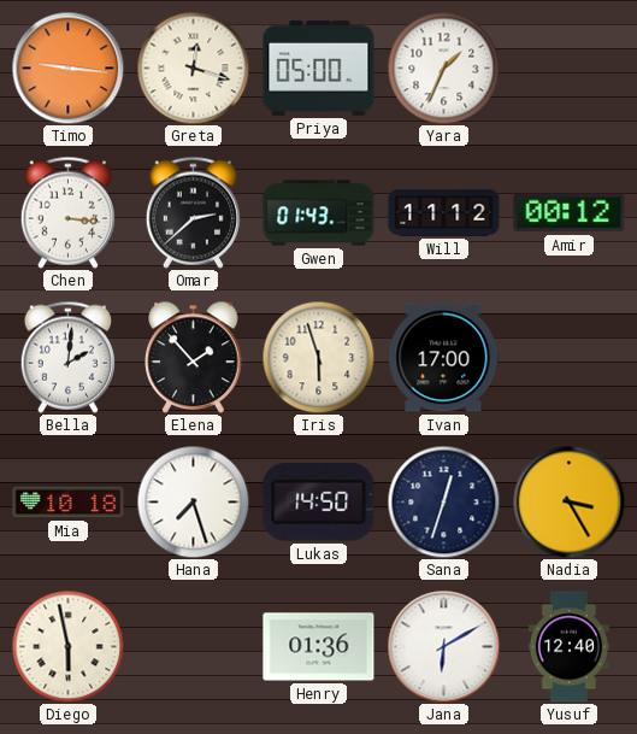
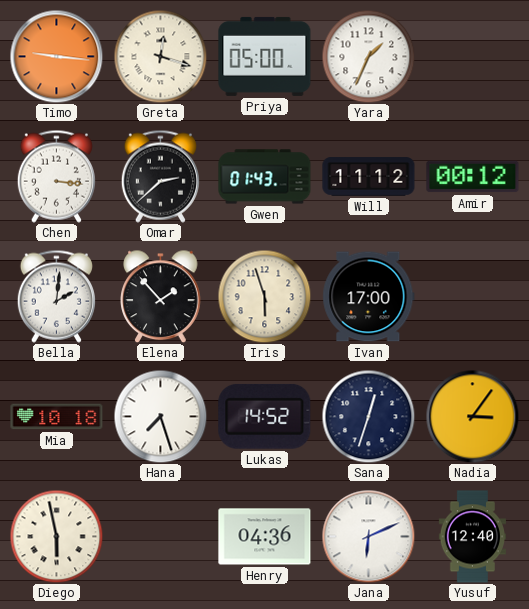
Lukas: 14:50 -> 14:52
Nadia: 3:25 -> 3:06
Henry: 01:36 -> 04:36
Jana: 6:10 -> 6:11
